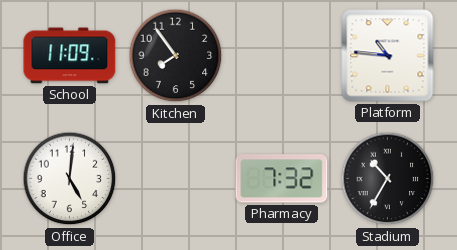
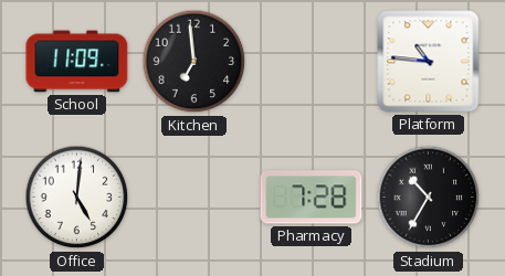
Kitchen: 7:54 -> 6:59
Pharmacy: 7:32 -> 7:28
